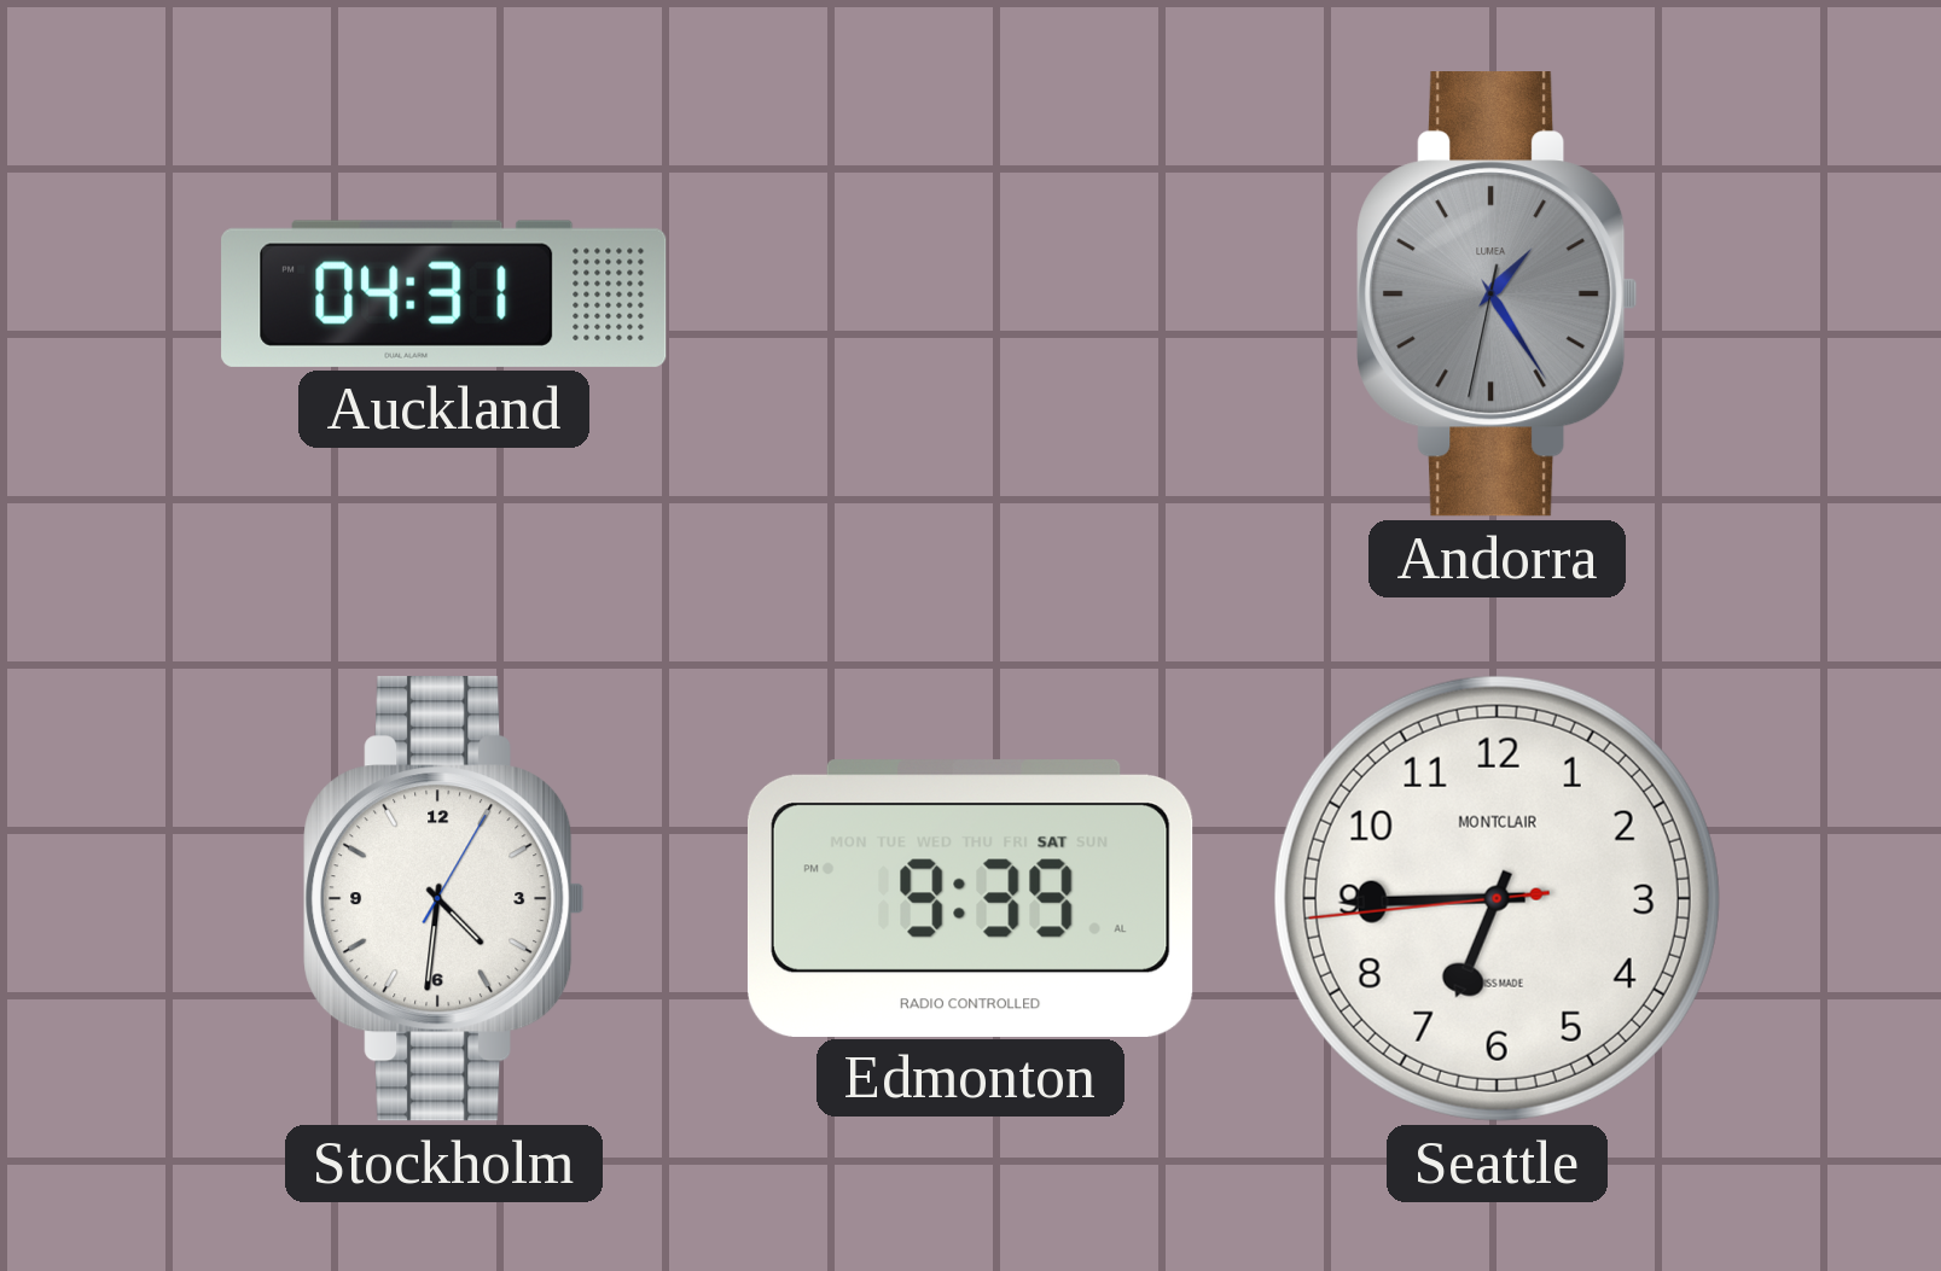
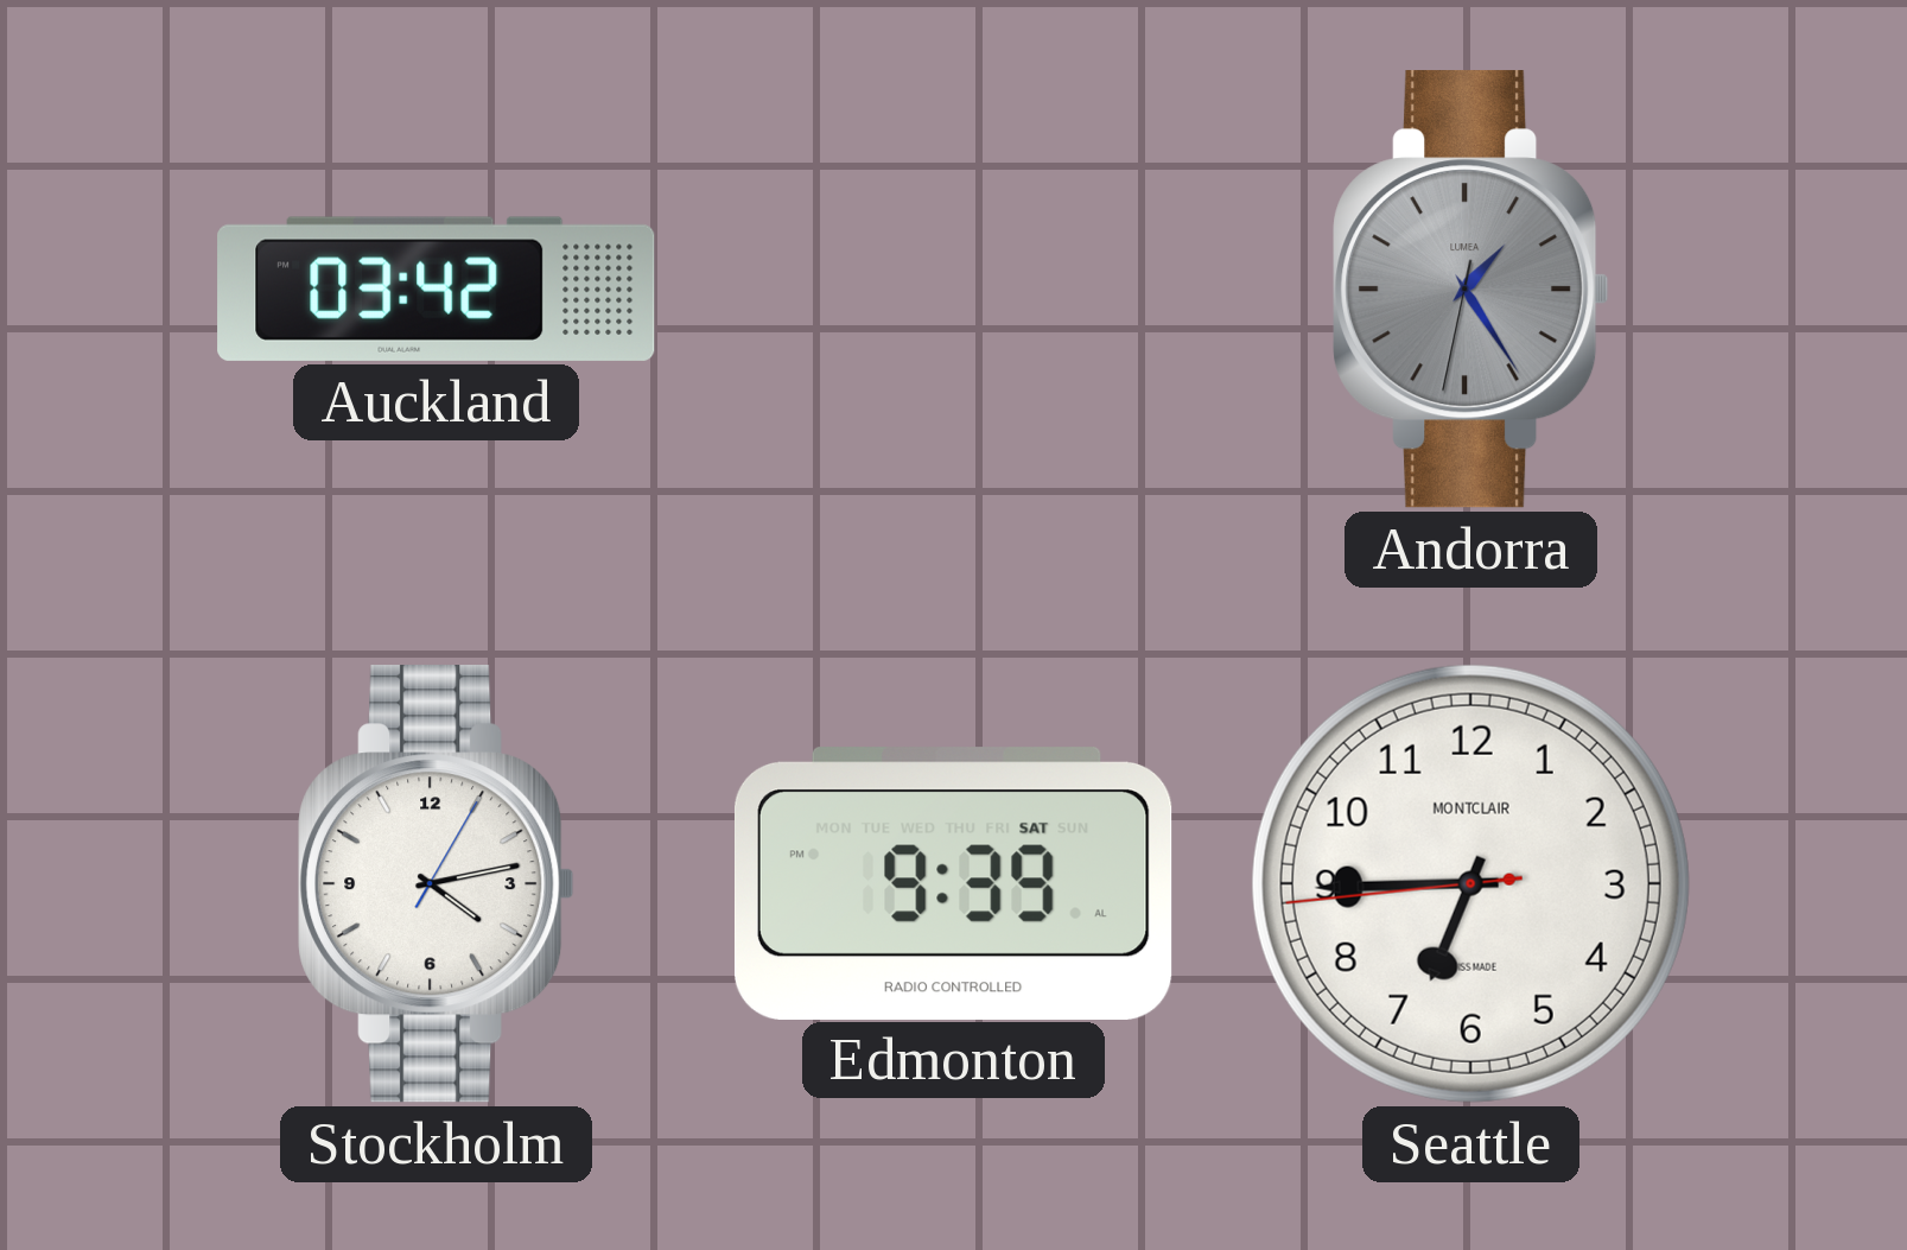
Auckland: 04:31 -> 03:42
Stockholm: 4:31 -> 4:13
